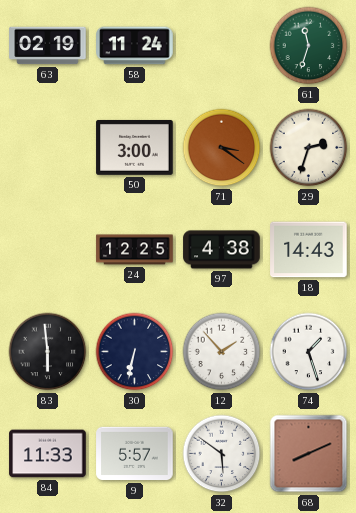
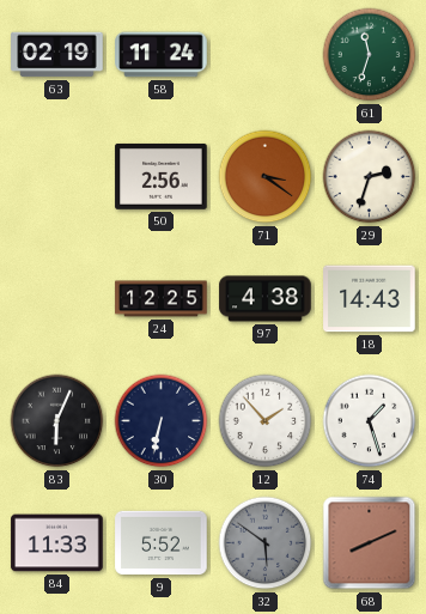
50: 3:00 -> 2:56
83: 5:59 -> 6:04
9: 5:57 -> 5:52
32 dial: white -> grey
